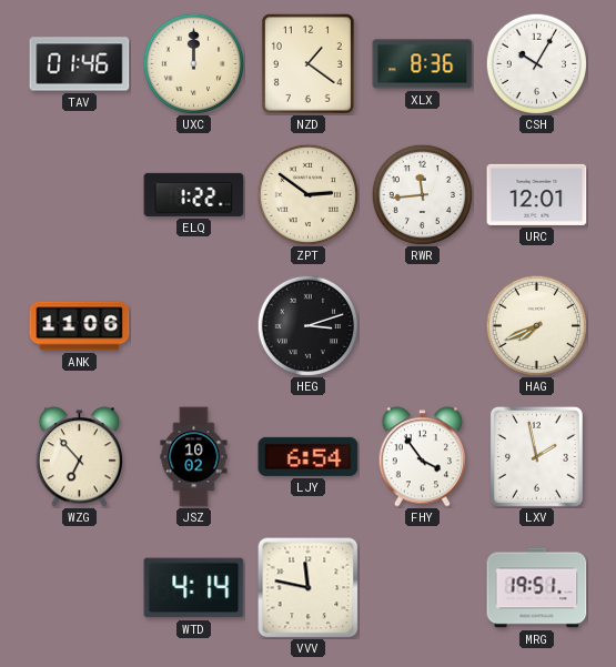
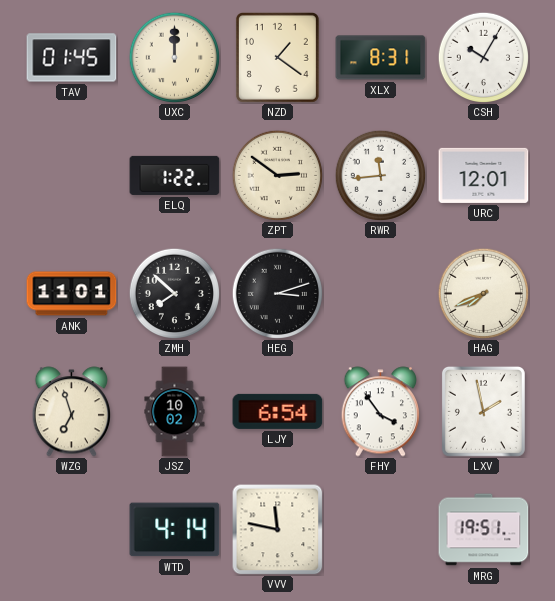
TAV: 01:46 -> 01:45
XLX: 8:36 -> 8:31
ANK: 11:06 -> 11:01
ZMH: none -> 7:52
WZG: 6:53 -> 6:57
